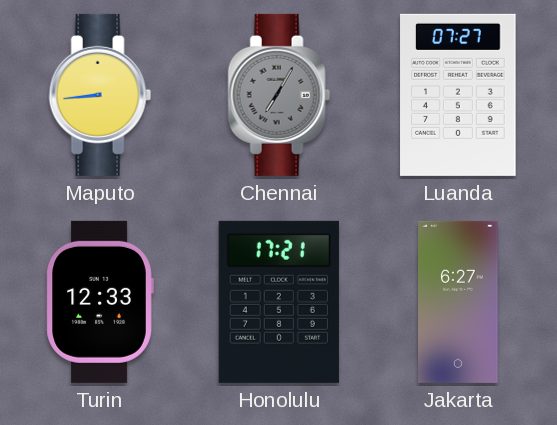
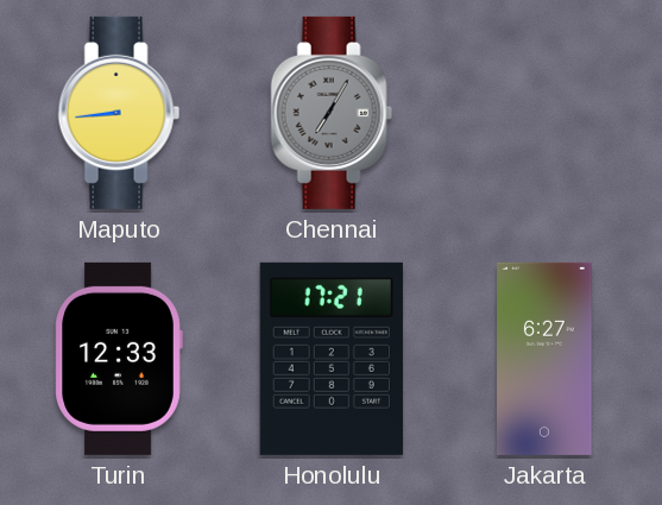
Luanda: 07:27 -> none
